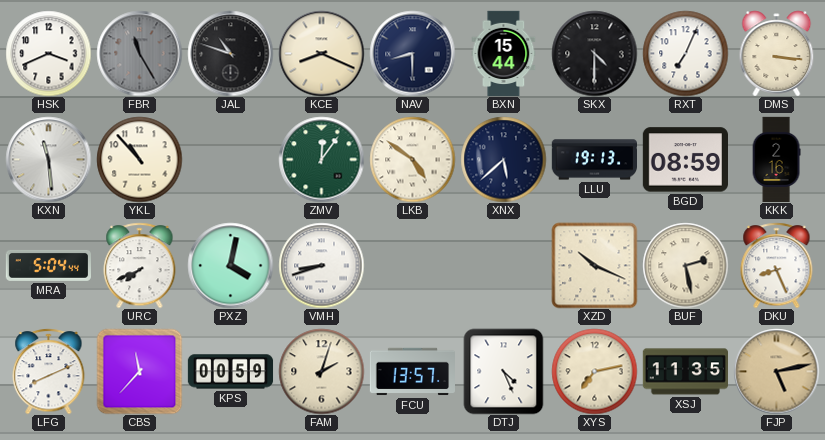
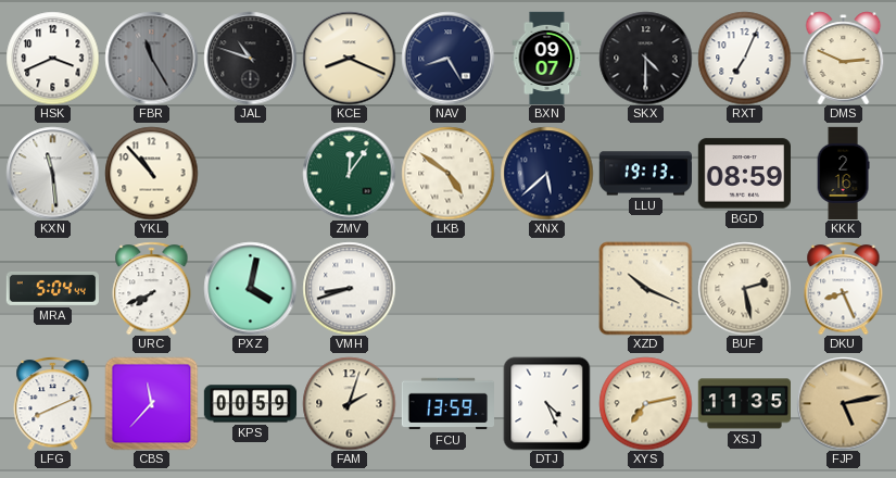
NAV: 8:30 -> 8:25
BXN: 15:44 -> 09:07
DMS: 3:16 -> 2:49
FCU: 13:57 -> 13:59
